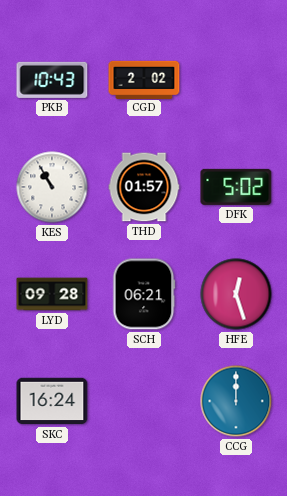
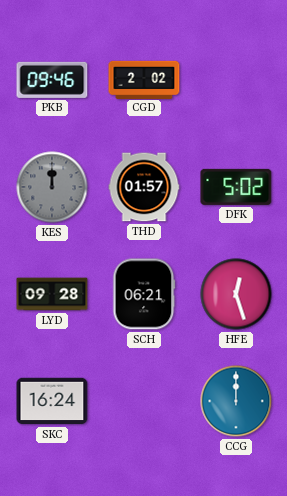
PKB: 10:43 -> 09:46
KES: 10:55 -> 12:00
KES dial: white -> grey
